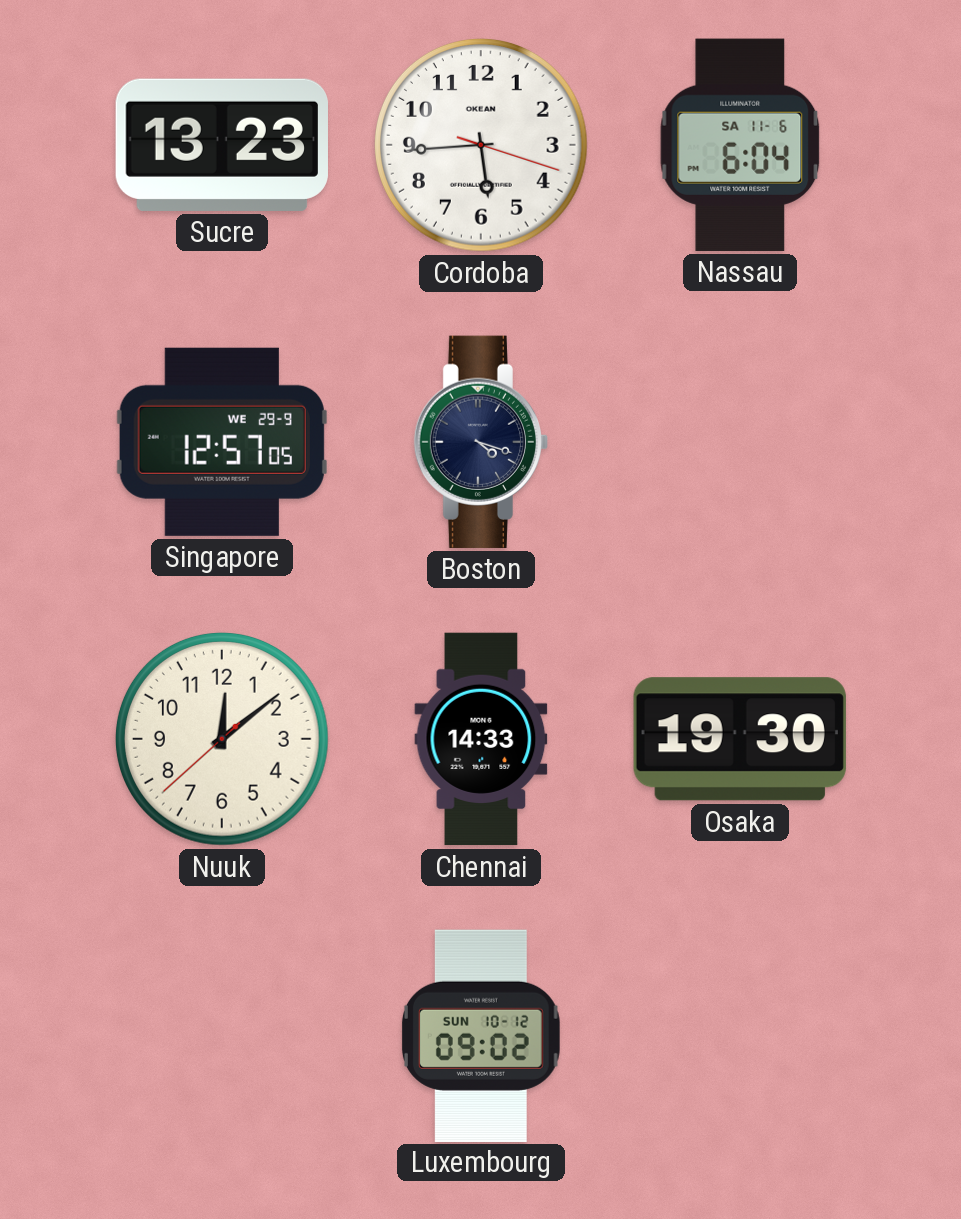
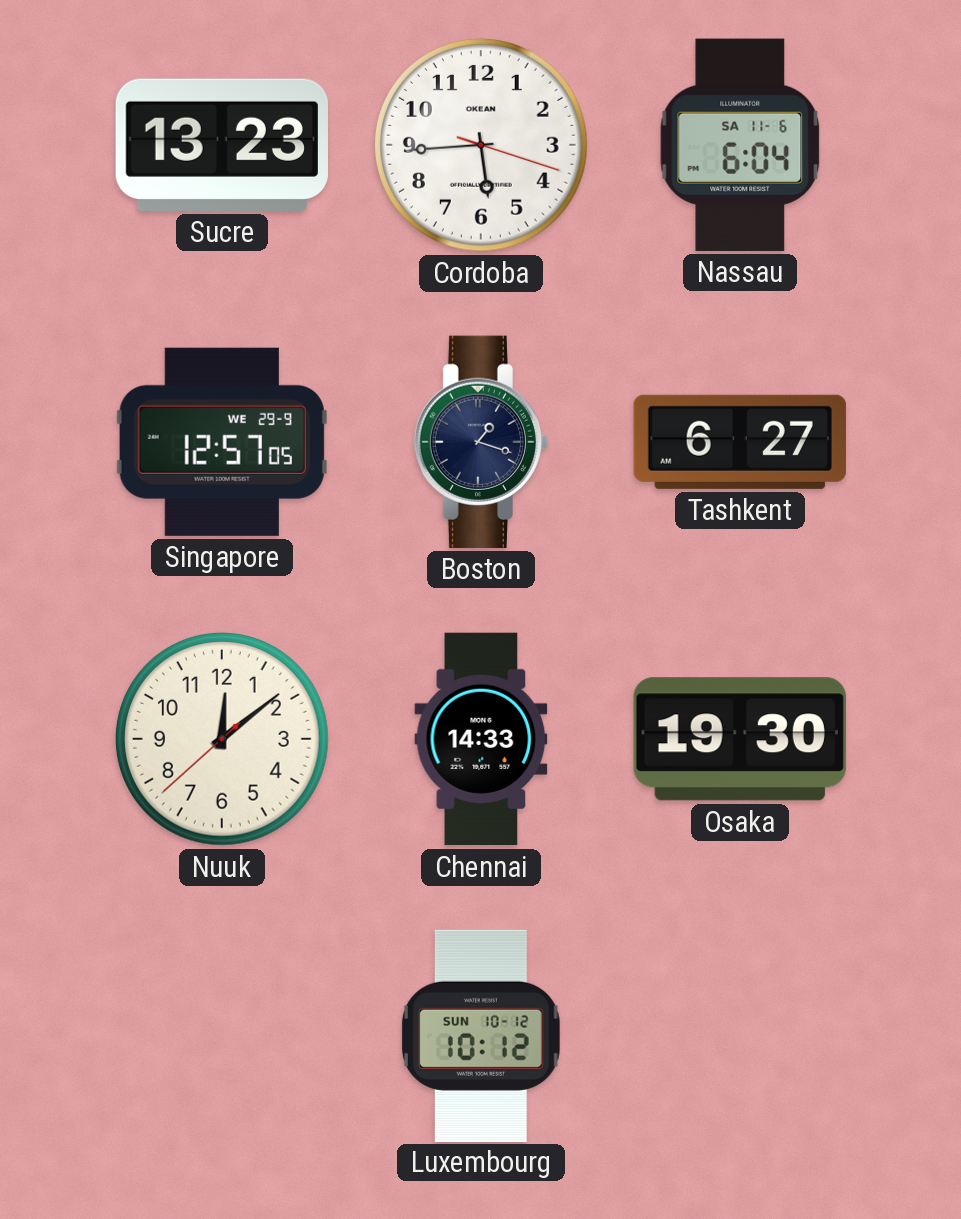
Boston: 4:18 -> 1:18
Tashkent: none -> 6:27
Luxembourg: 09:02 -> 10:12
